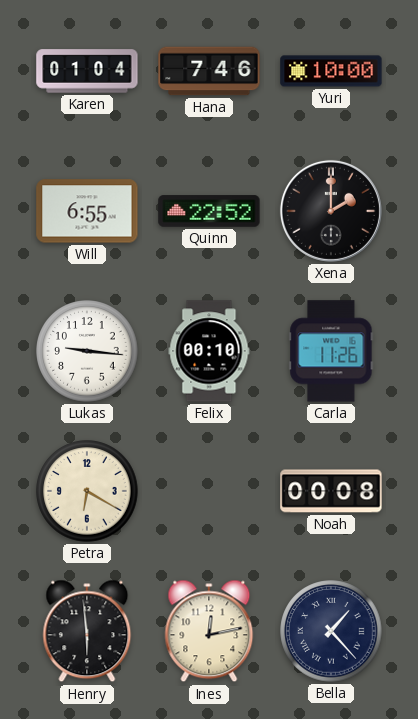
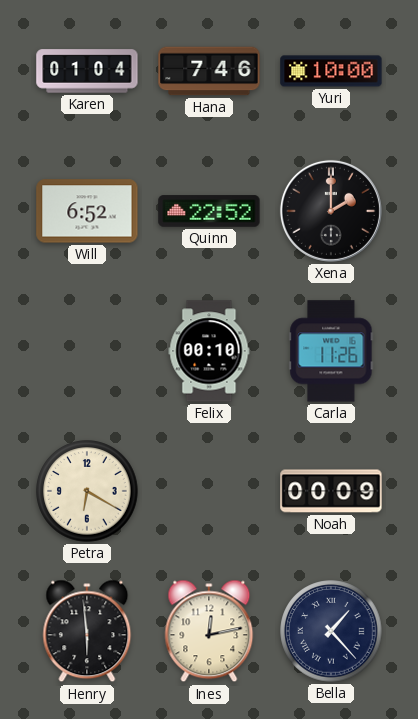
Will: 6:55 -> 6:52
Lukas: 9:16 -> none
Noah: 00:08 -> 00:09
